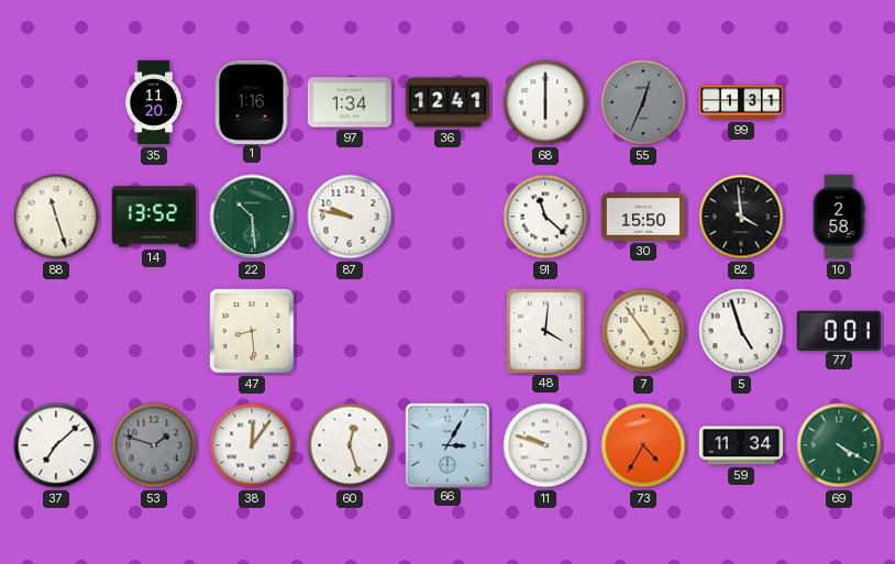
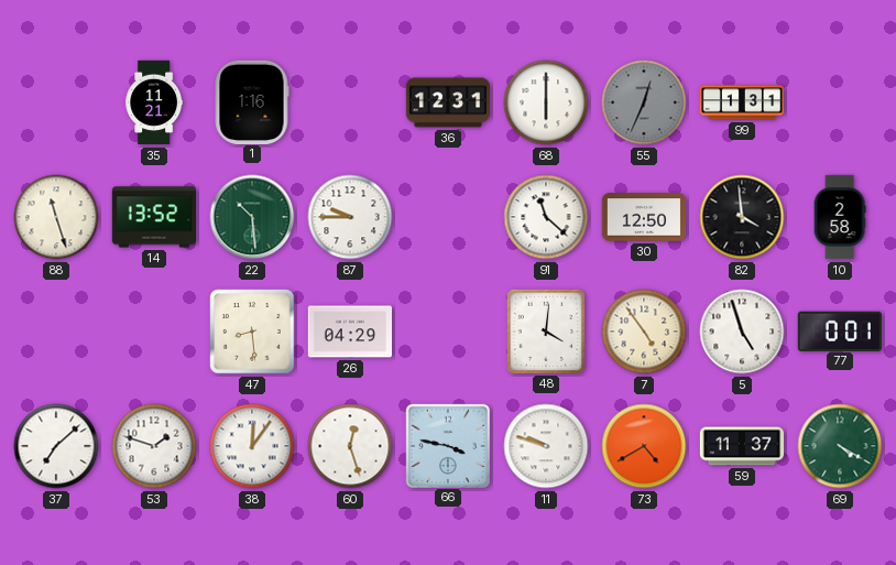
35: 11:20 -> 11:21
97: 1:34 -> none
36: 12:41 -> 12:31
87: 9:47 -> 9:45
30: 15:50 -> 12:50
26: none -> 04:29
53 dial: grey -> white
66: 3:05 -> 3:47
73: 4:35 -> 4:40
59: 11:34 -> 11:37
